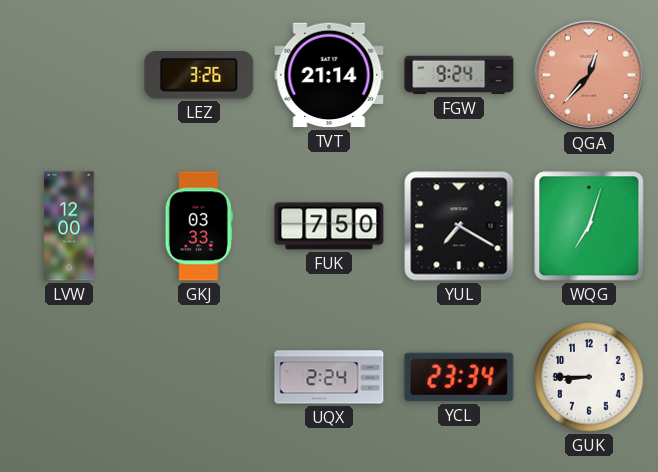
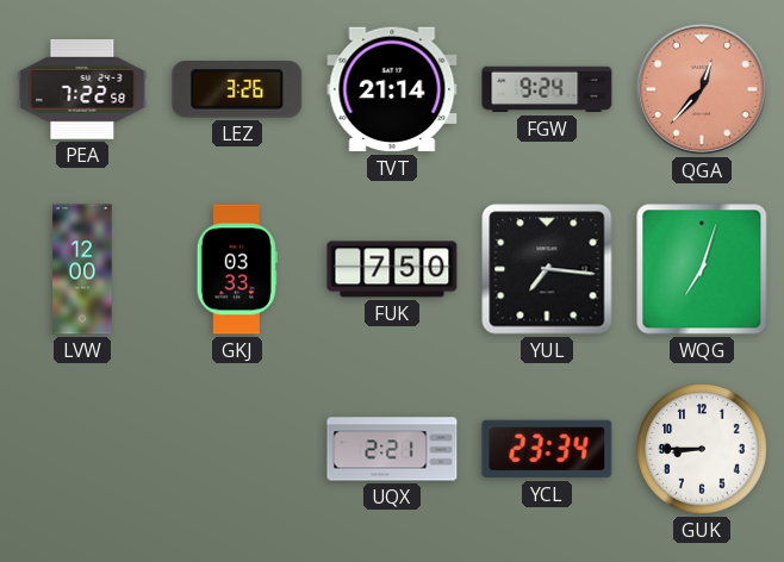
PEA: none -> 7:22
YUL: 7:20 -> 7:16
UQX: 2:24 -> 2:21
